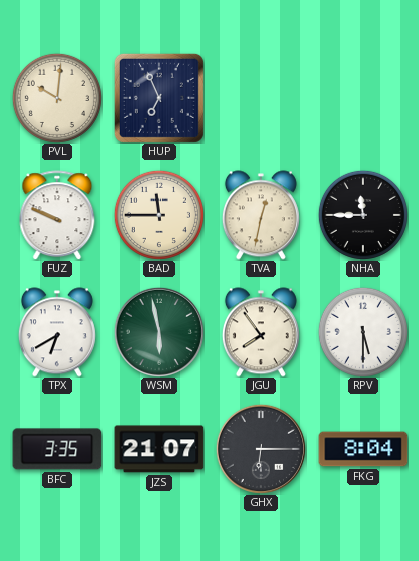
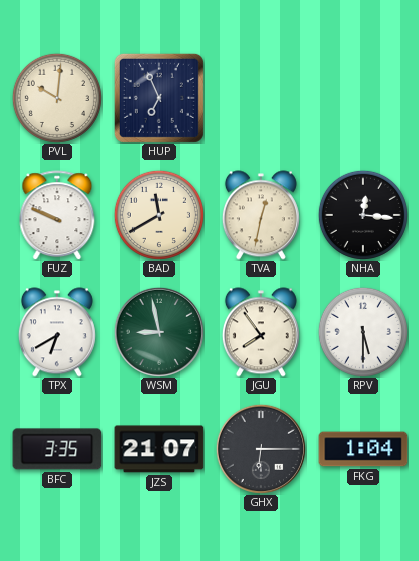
BAD: 11:45 -> 11:40
NHA: 11:45 -> 12:16
WSM: 5:58 -> 8:58
FKG: 8:04 -> 1:04
